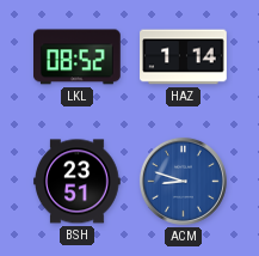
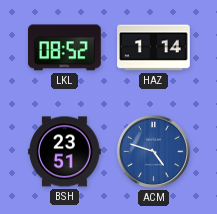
ACM: 8:48 -> 4:48
